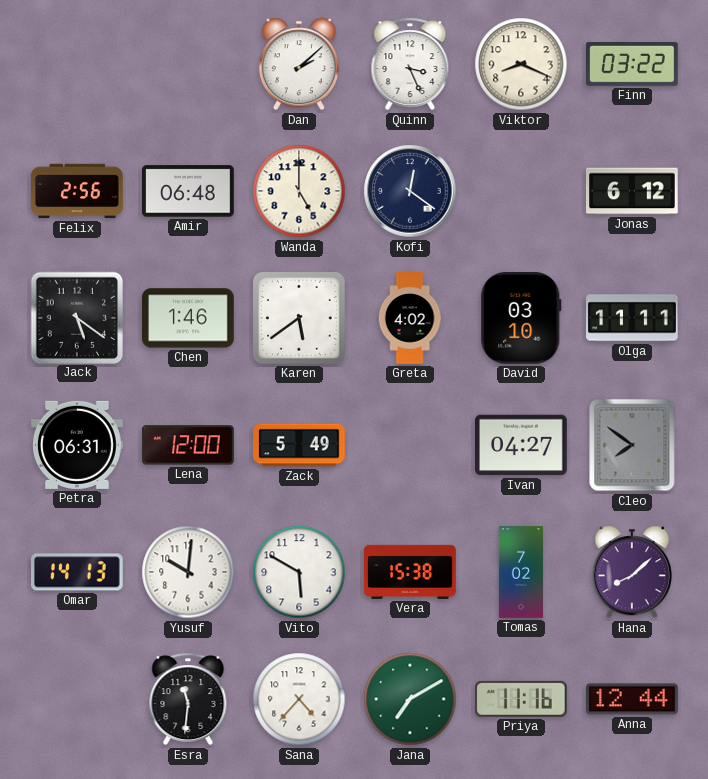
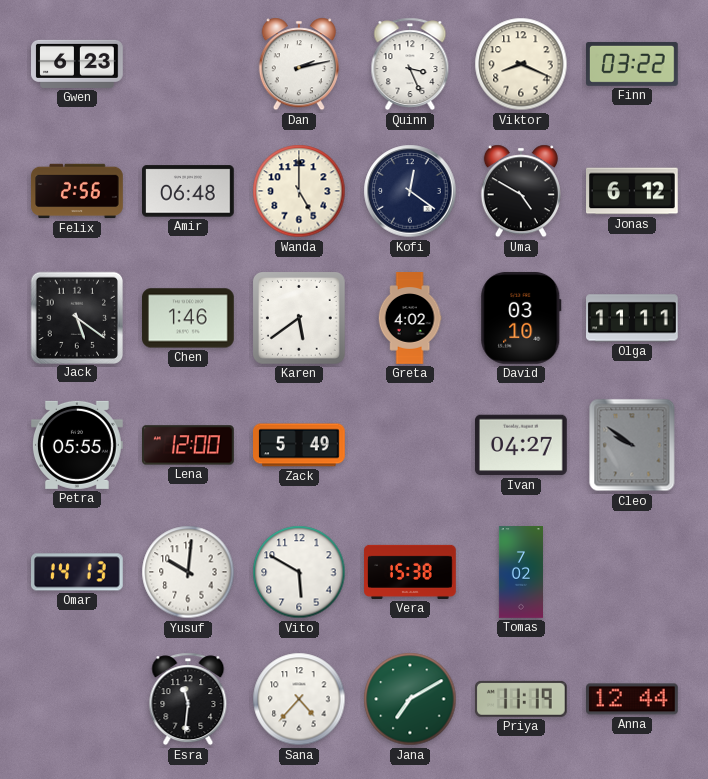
Gwen: none -> 6:23
Dan: 2:08 -> 2:13
Uma: none -> 4:50
Petra: 06:31 -> 05:55
Cleo: 7:51 -> 9:51
Hana: 8:08 -> none
Priya: 11:16 -> 11:19
